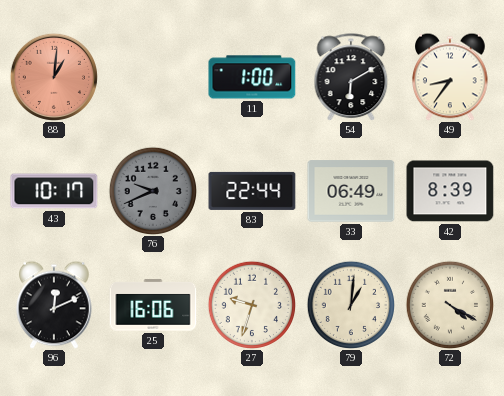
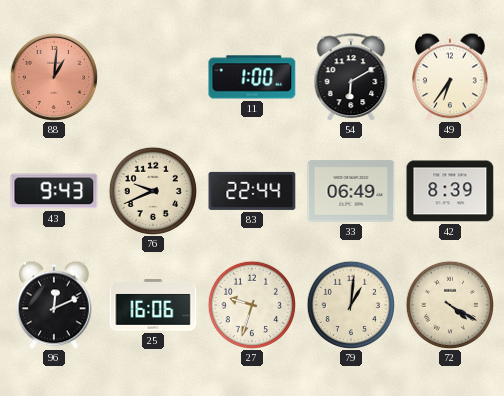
49: 8:36 -> 6:36
43: 10:17 -> 9:43
76 dial: grey -> cream
